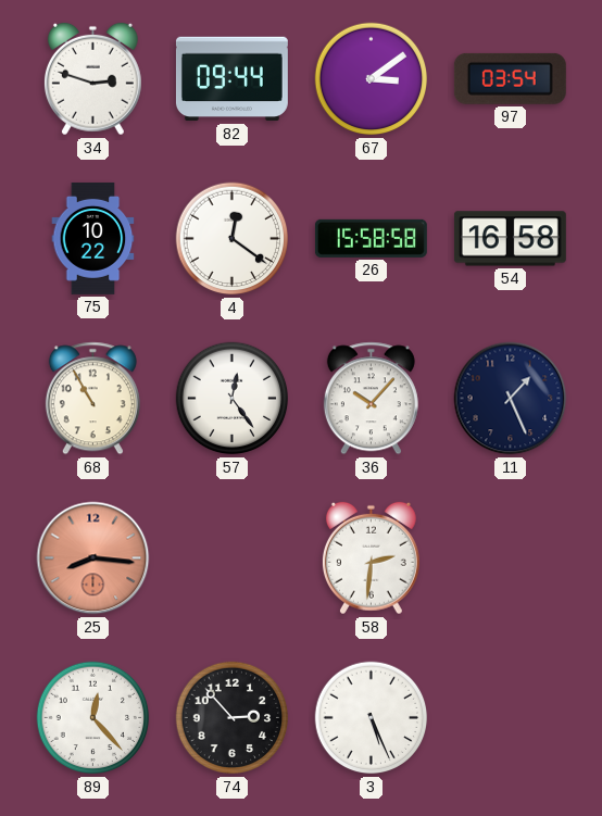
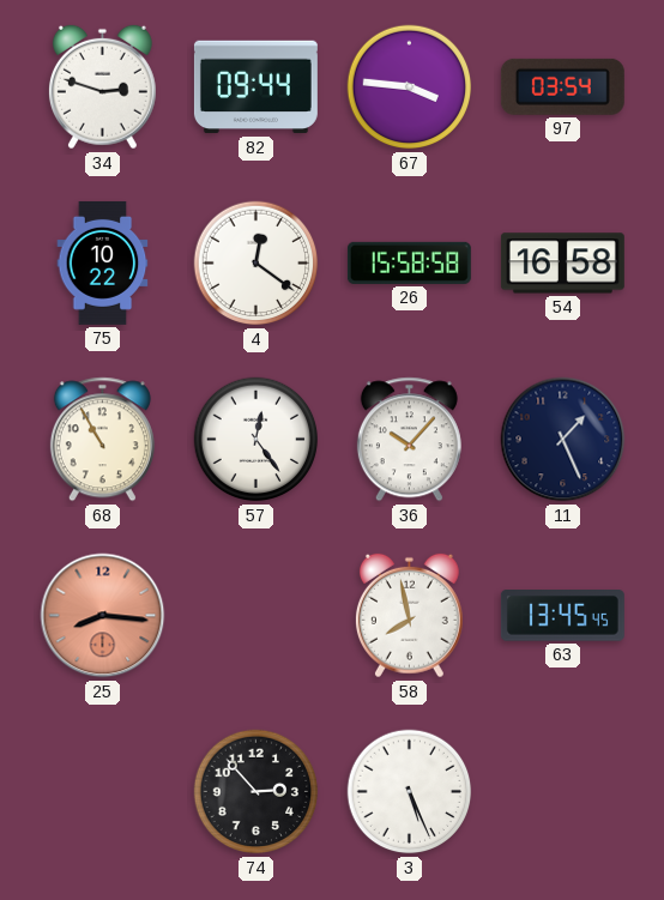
67: 3:09 -> 3:46
58: 2:31 -> 7:58
63: none -> 13:45
89: 12:23 -> none
